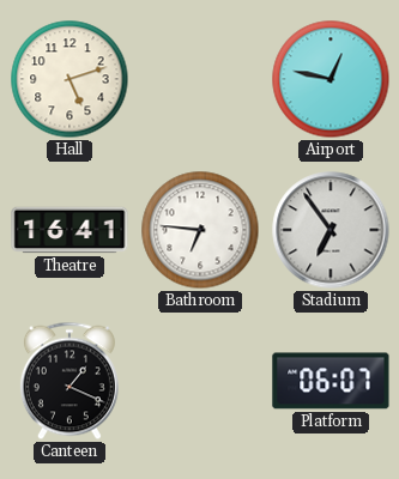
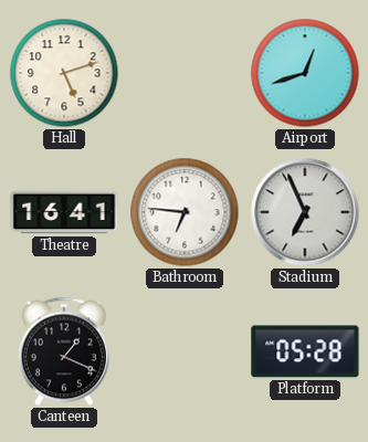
Airport: 12:47 -> 12:42
Stadium: 6:54 -> 6:56
Platform: 06:07 -> 05:28
